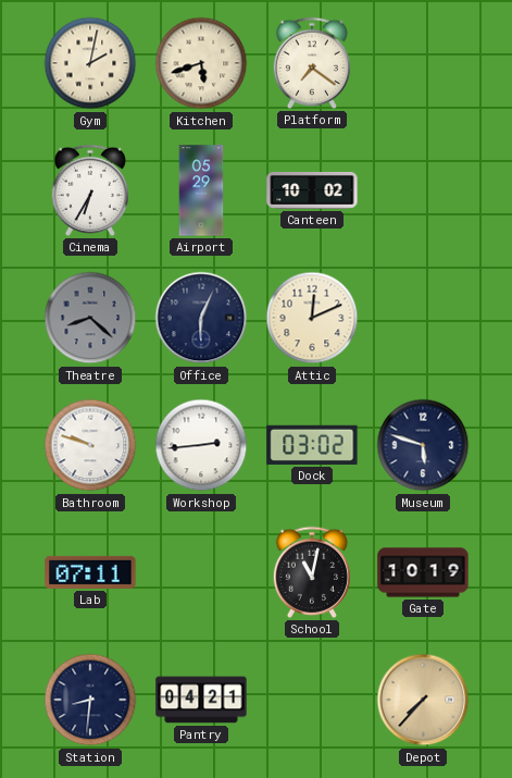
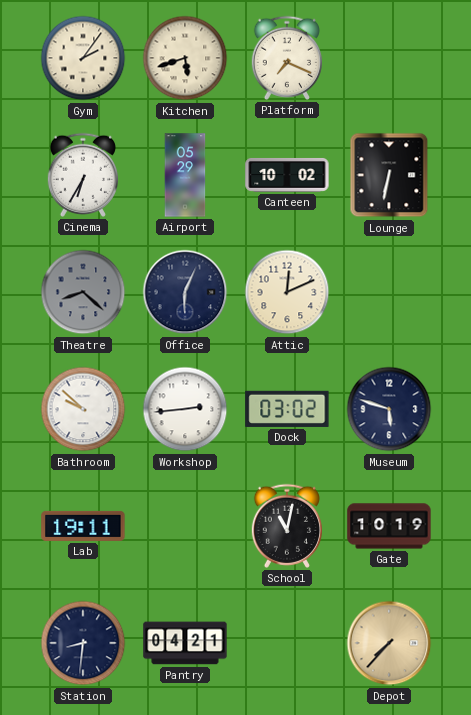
Gym: 2:02 -> 2:06
Platform: 7:21 -> 7:19
Lounge: none -> 6:32
Bathroom: 9:48 -> 9:52
Lab: 07:11 -> 19:11
